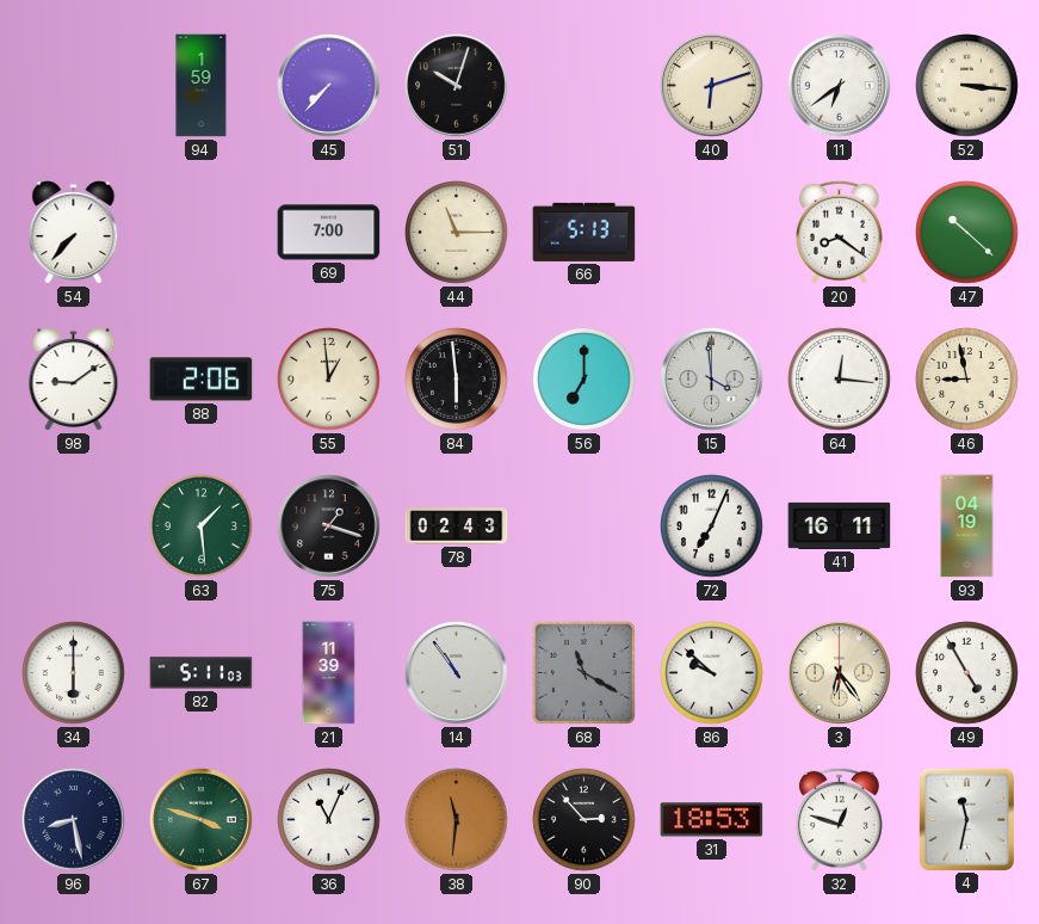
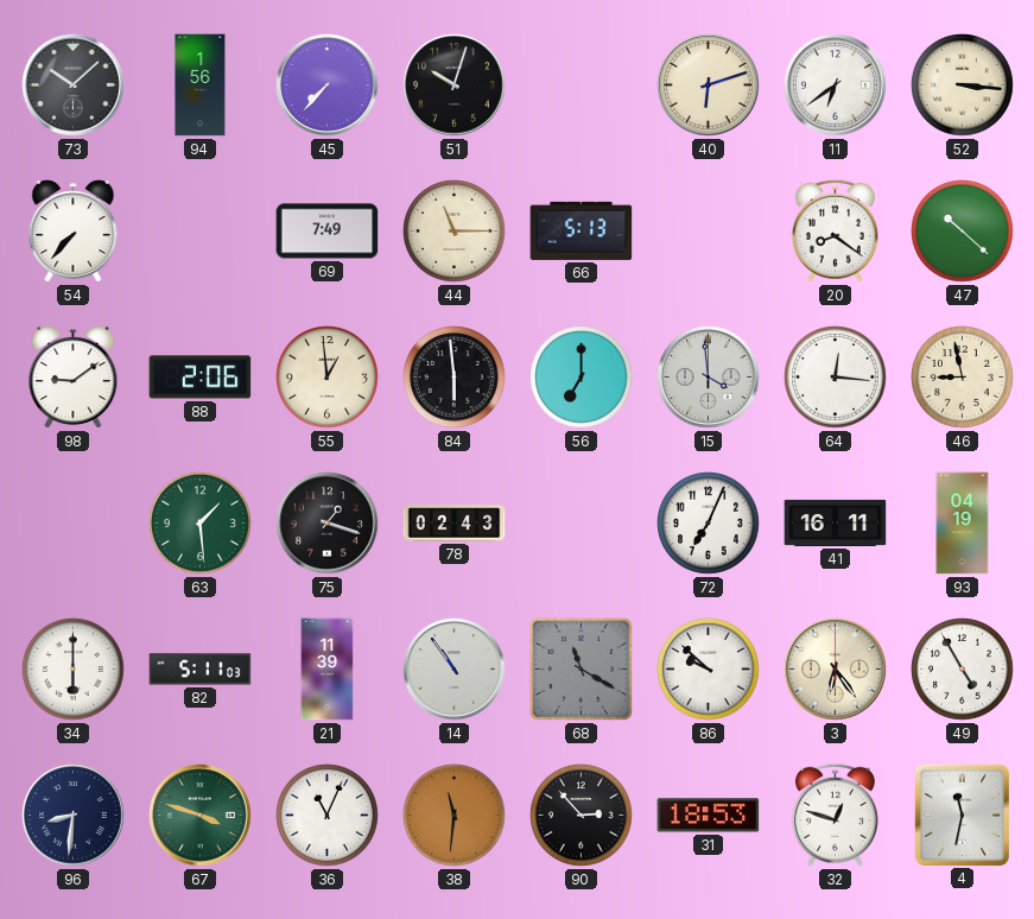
73: none -> 10:08
94: 1:59 -> 1:56
69: 7:00 -> 7:49
96: 8:28 -> 8:31
